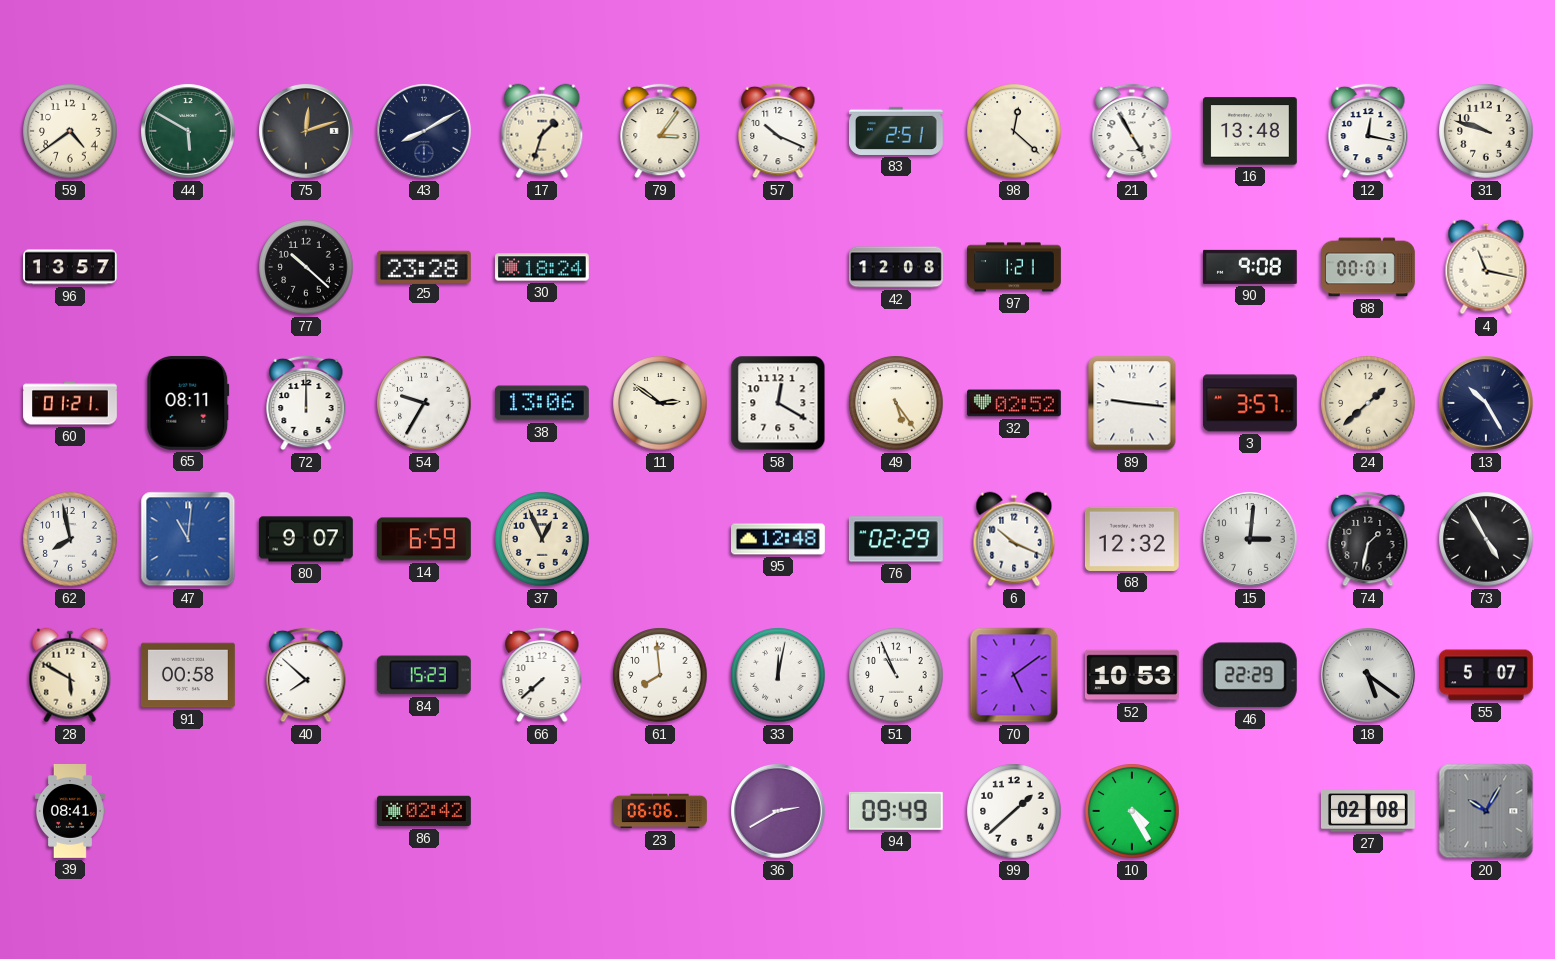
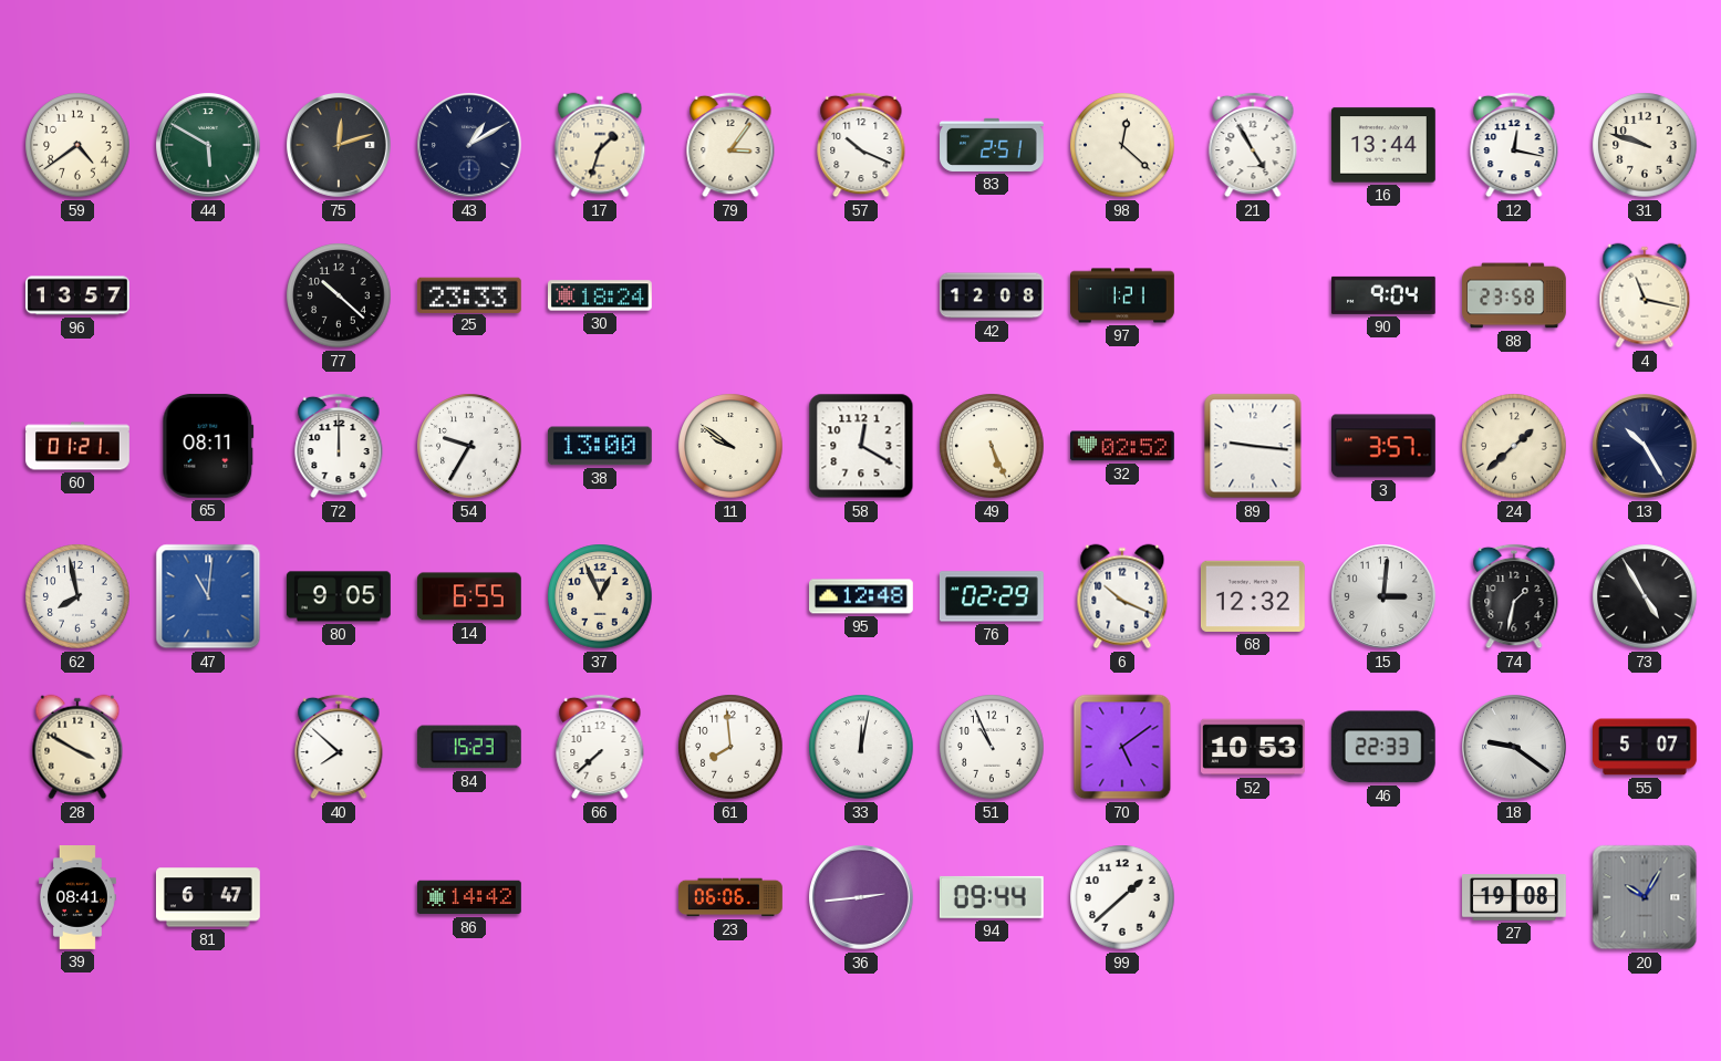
43: 8:10 -> 1:10
16: 13:48 -> 13:44
25: 23:28 -> 23:33
90: 9:08 -> 9:04
88: 00:01 -> 23:58
38: 13:06 -> 13:00
11: 2:51 -> 9:51
49: 5:24 -> 5:26
80: 9:07 -> 9:05
14: 6:59 -> 6:55
28: 5:50 -> 3:50
91: 00:58 -> none
46: 22:29 -> 22:33
18: 5:21 -> 9:21
81: none -> 6:47
86: 02:42 -> 14:42
36: 2:40 -> 2:44
94: 09:49 -> 09:44
10: 4:25 -> none
27: 02:08 -> 19:08
